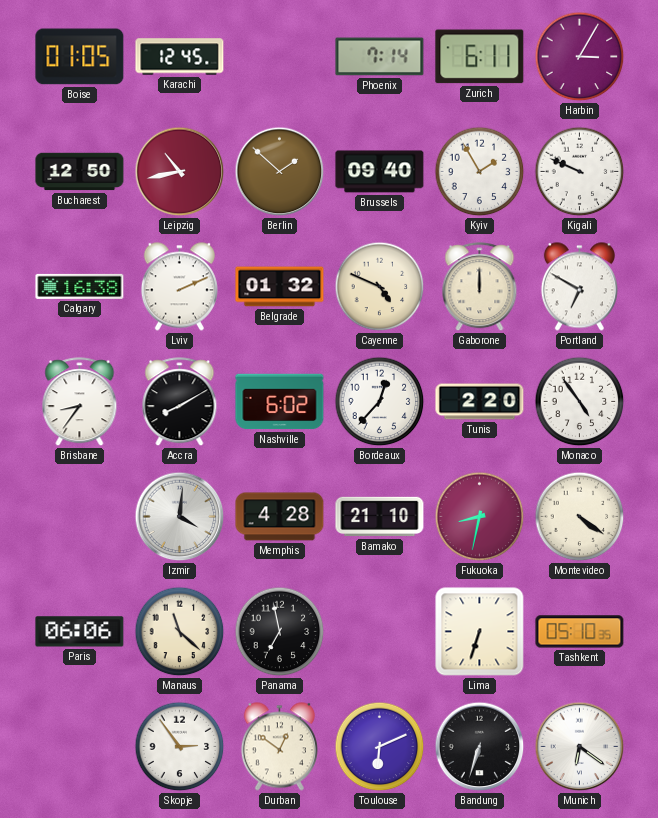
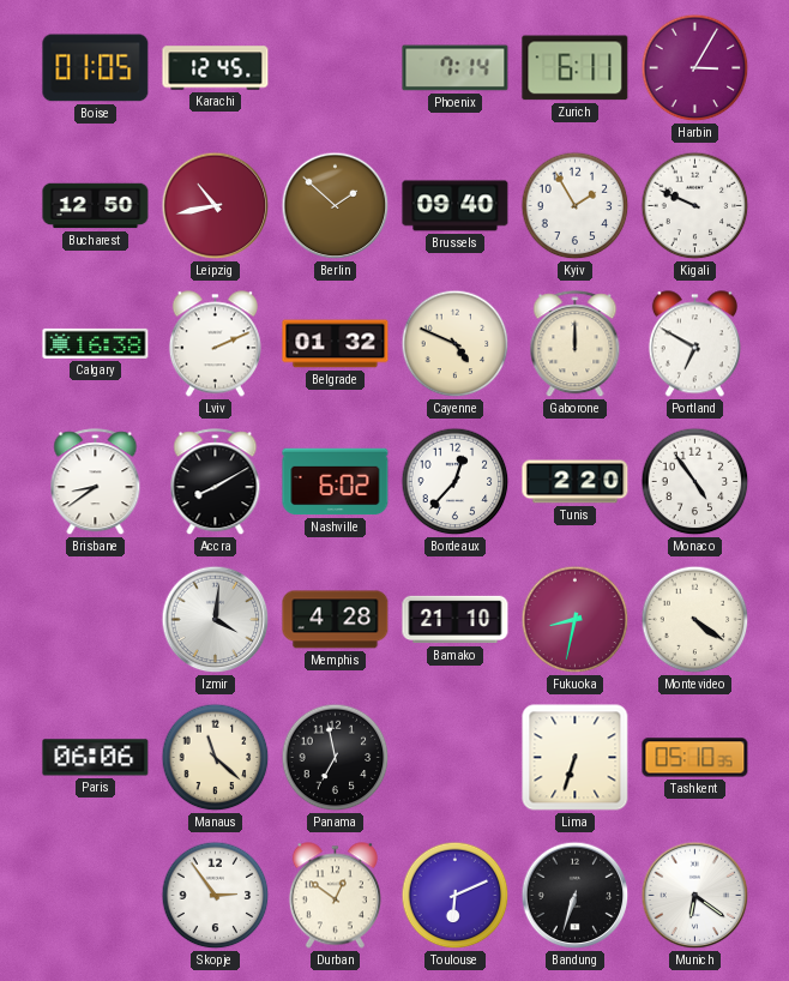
Brisbane: 8:36 -> 8:39
